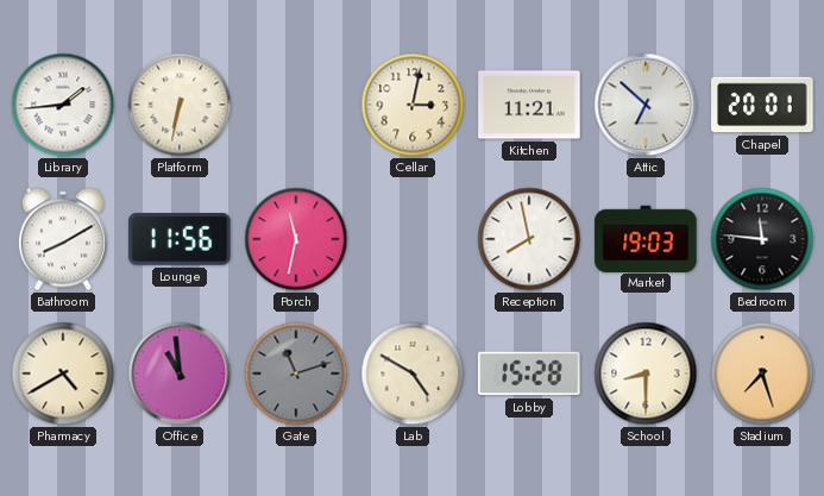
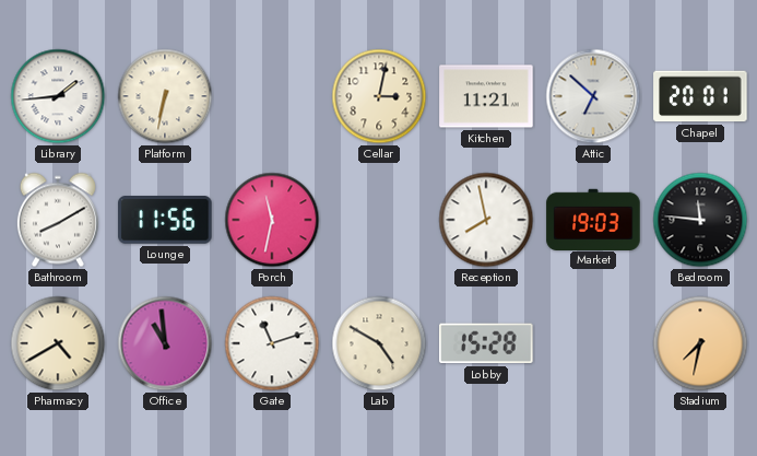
Gate dial: grey -> white
School: 8:30 -> none
Stadium: 7:27 -> 7:32
